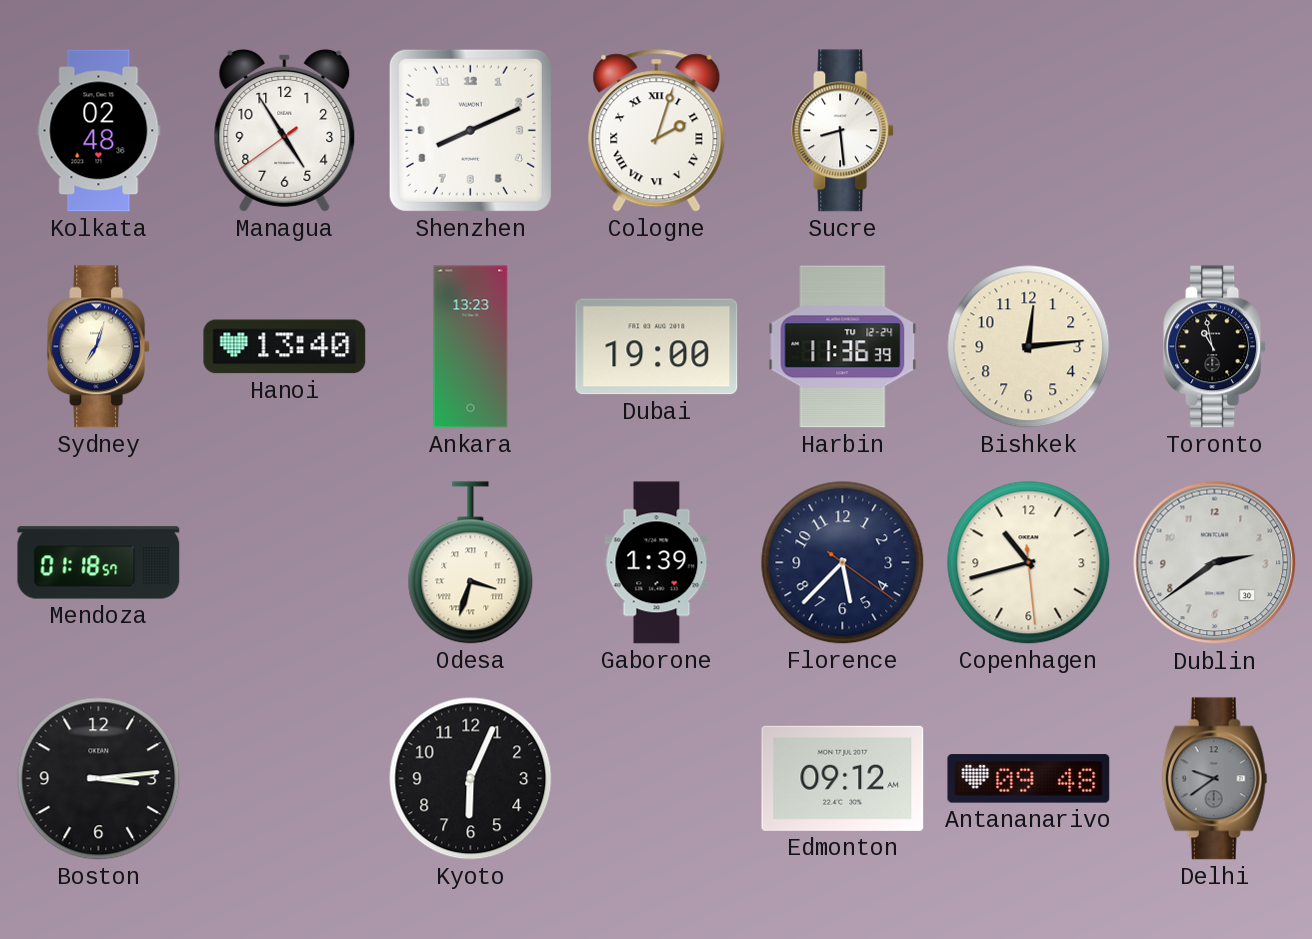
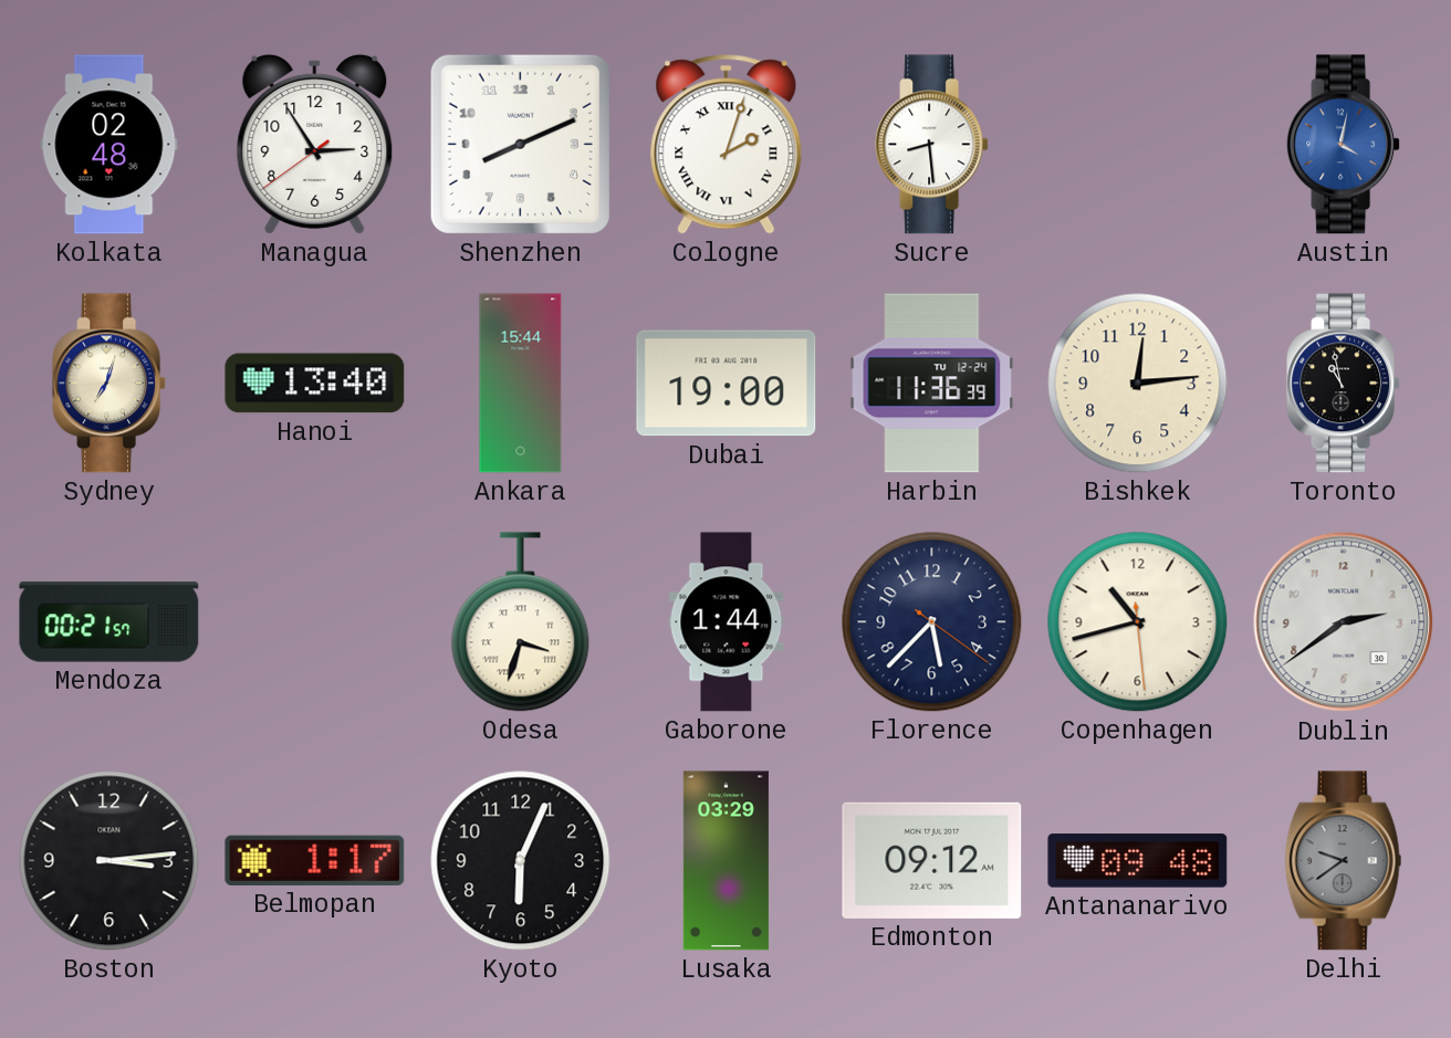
Managua: 4:54 -> 2:54
Austin: none -> 4:02
Ankara: 13:23 -> 15:44
Mendoza: 01:18 -> 00:21
Gaborone: 1:39 -> 1:44
Belmopan: none -> 1:17
Lusaka: none -> 03:29
